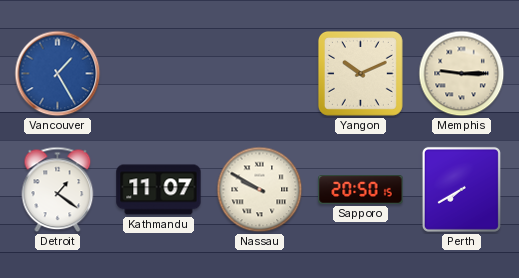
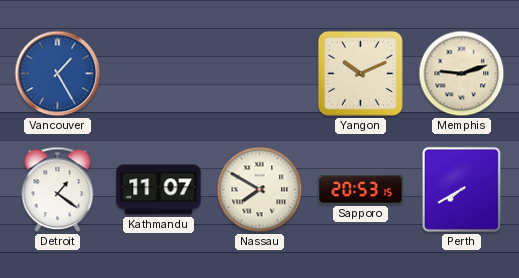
Memphis: 9:15 -> 9:12
Nassau: 9:50 -> 7:50
Sapporo: 20:50 -> 20:53
